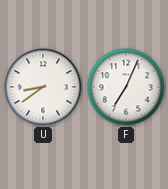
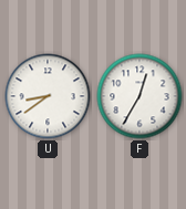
F: 7:04 -> 12:35
